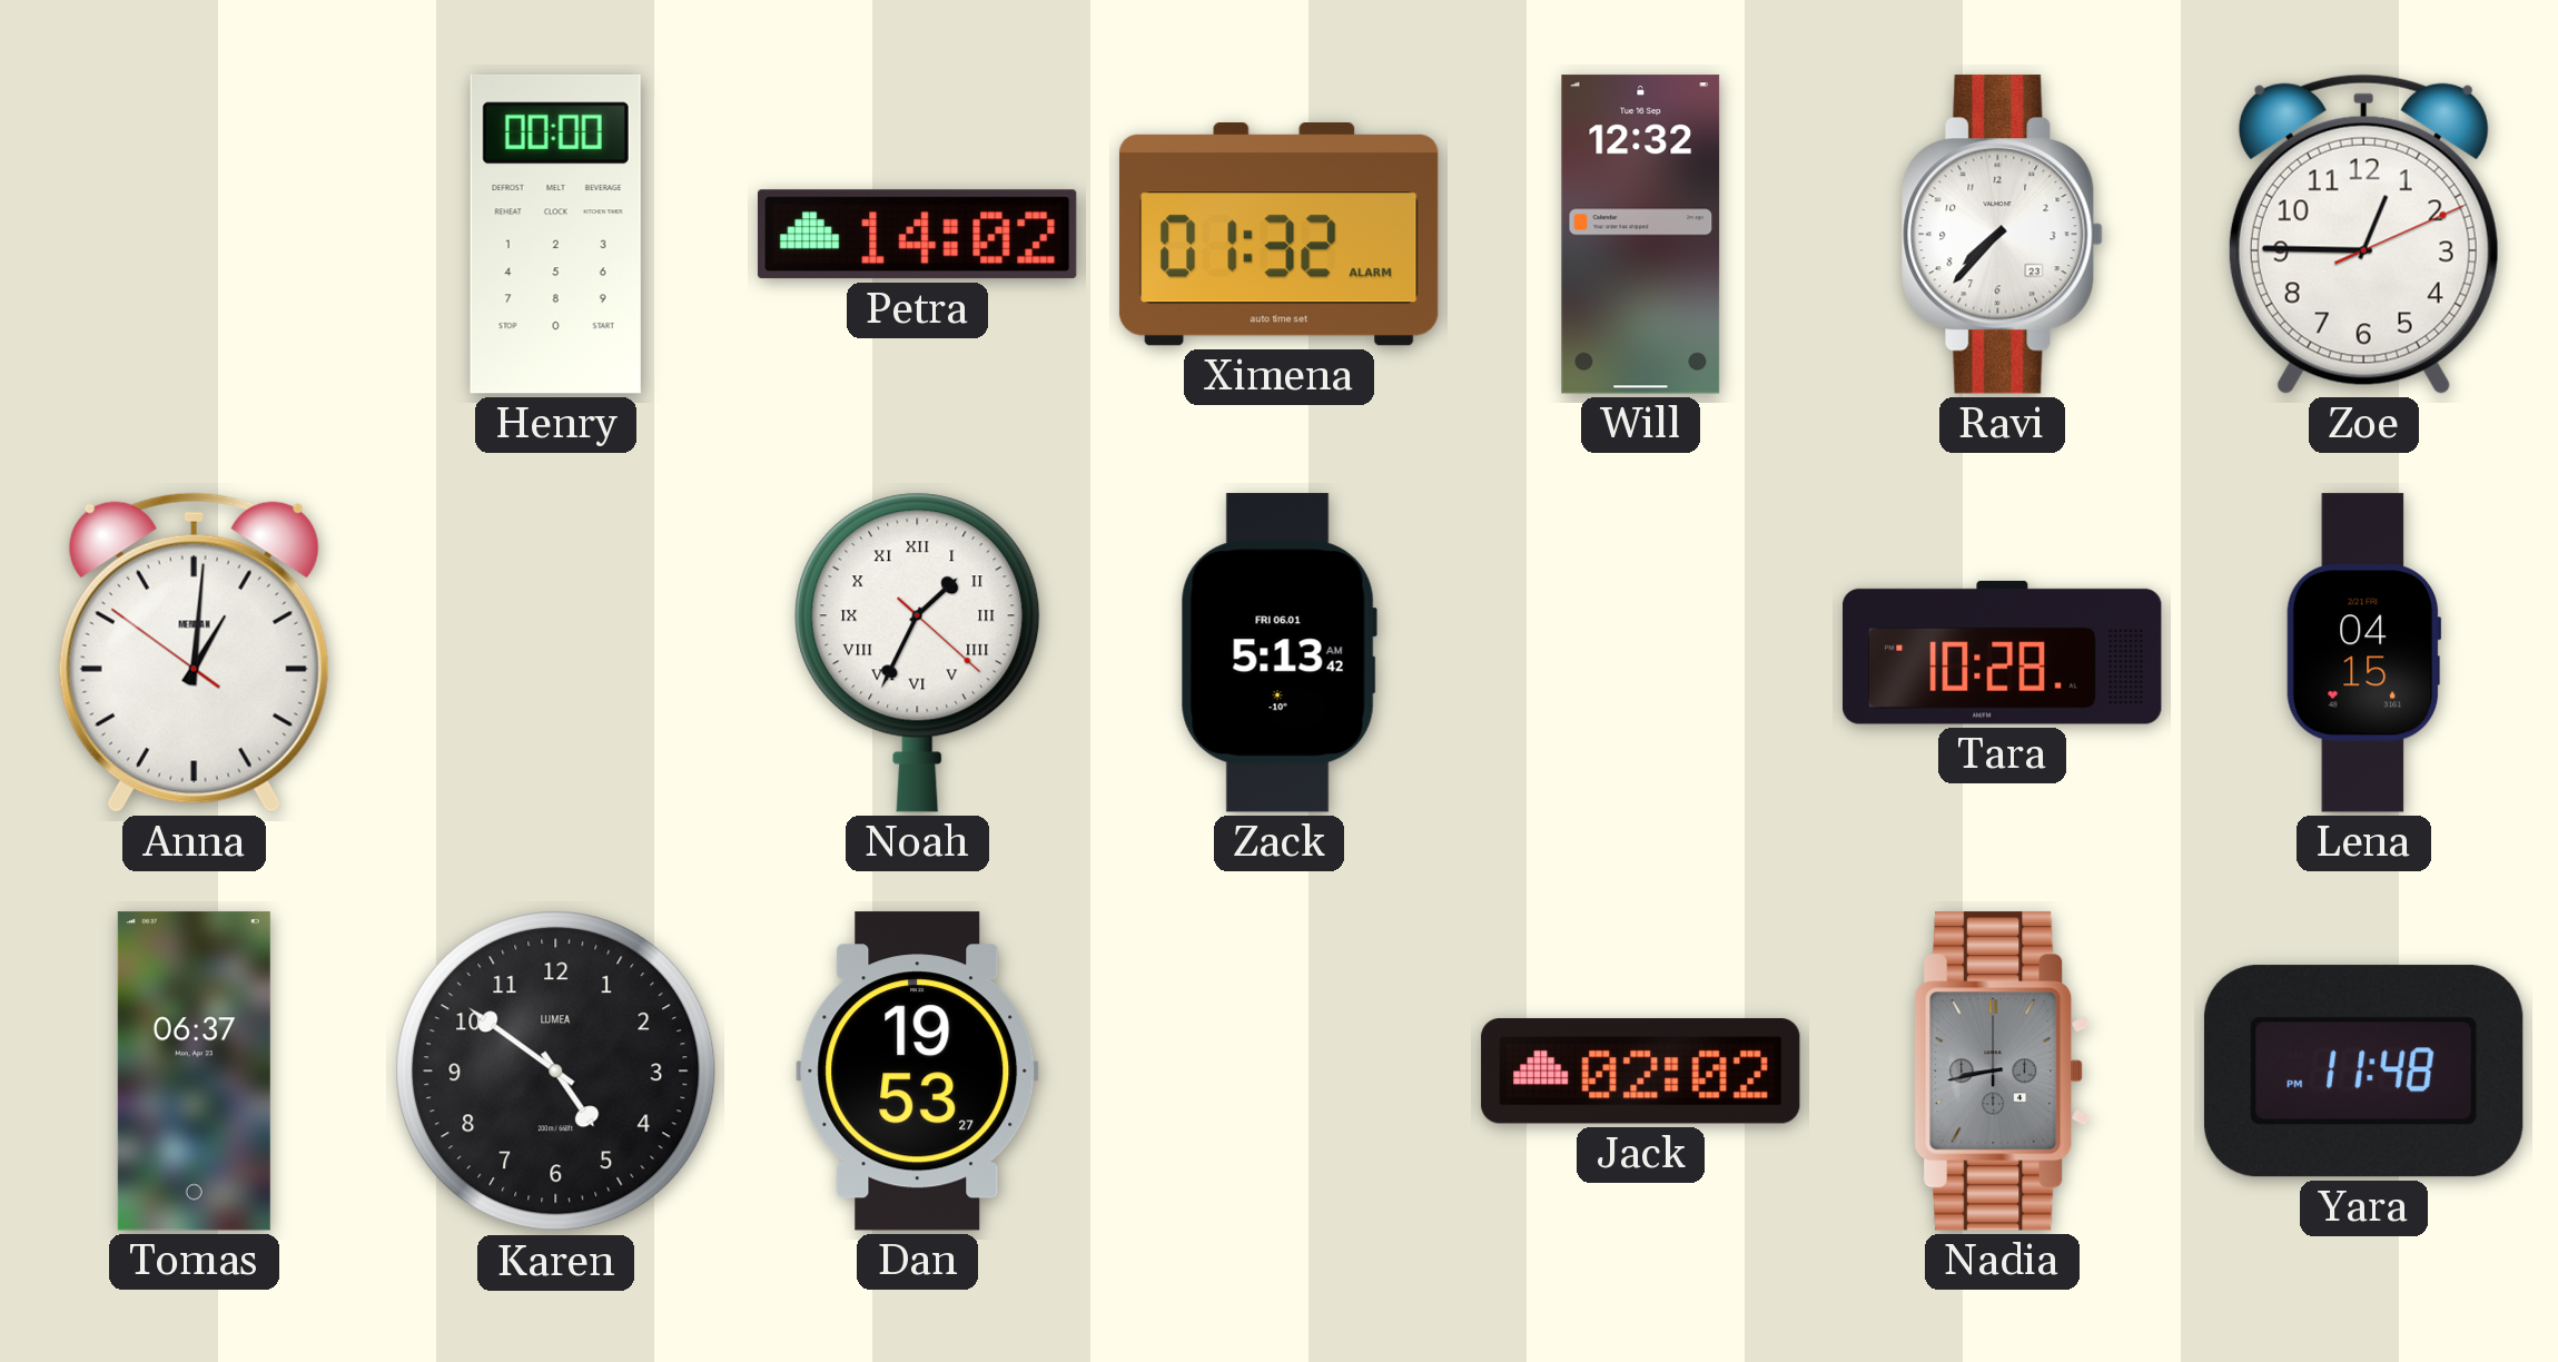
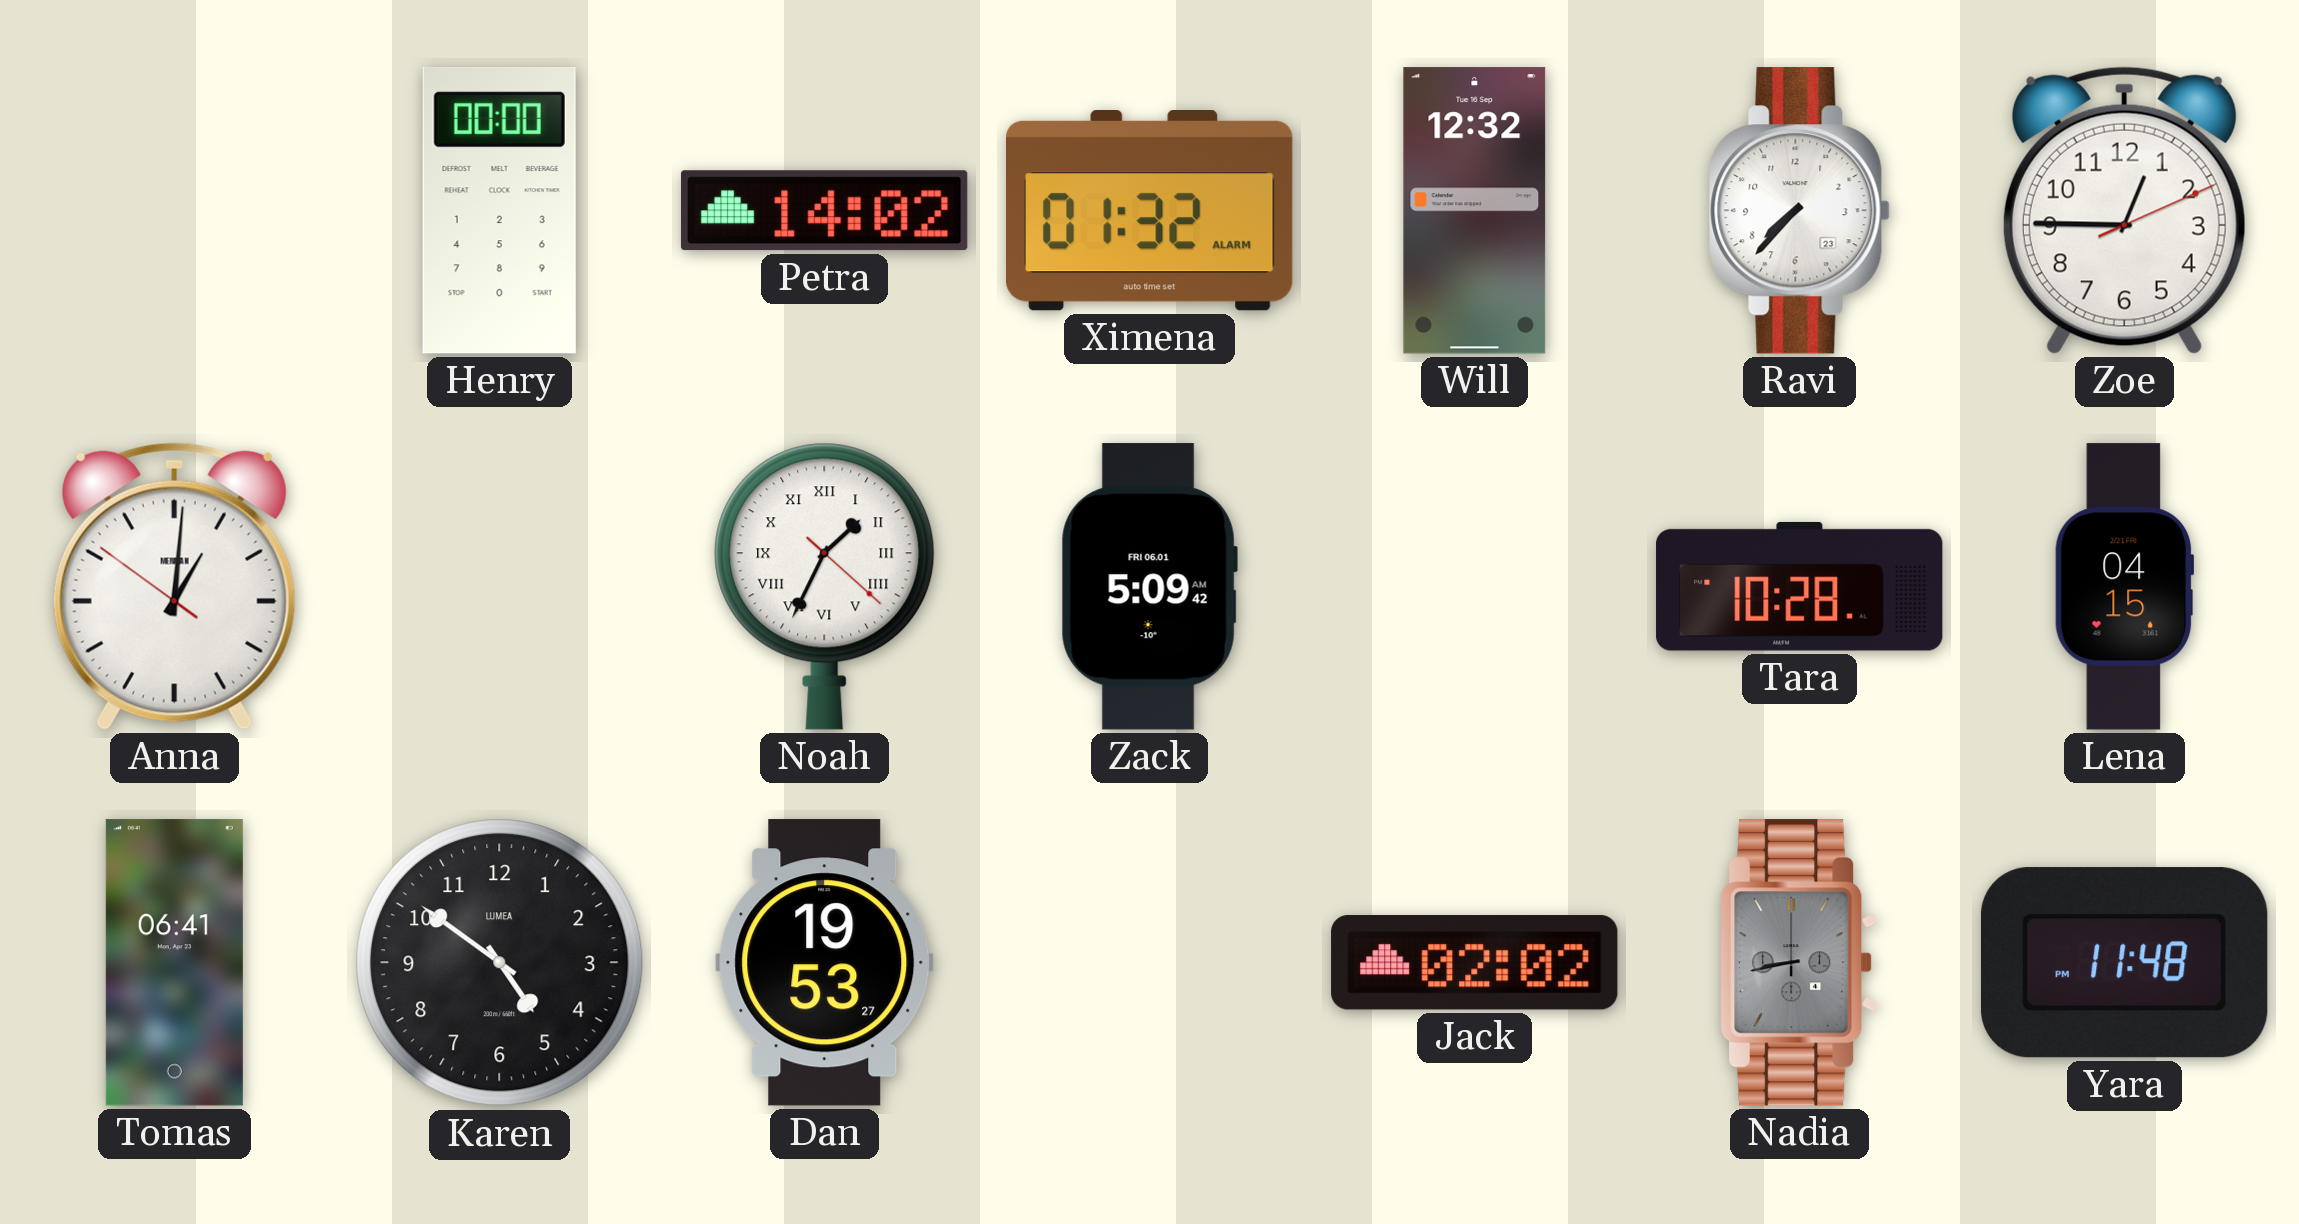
Zack: 5:13 -> 5:09
Tomas: 06:37 -> 06:41
